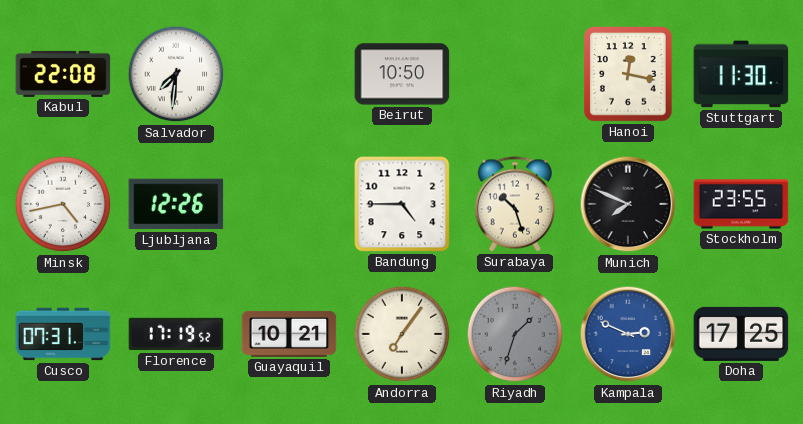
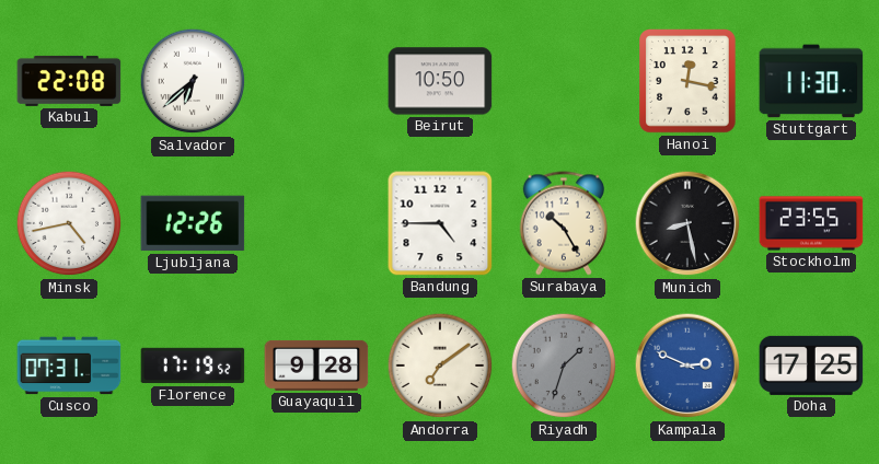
Salvador: 7:31 -> 6:38
Surabaya: 10:27 -> 10:25
Munich: 7:49 -> 8:28
Guayaquil: 10:21 -> 9:28
Andorra: 7:06 -> 7:09
